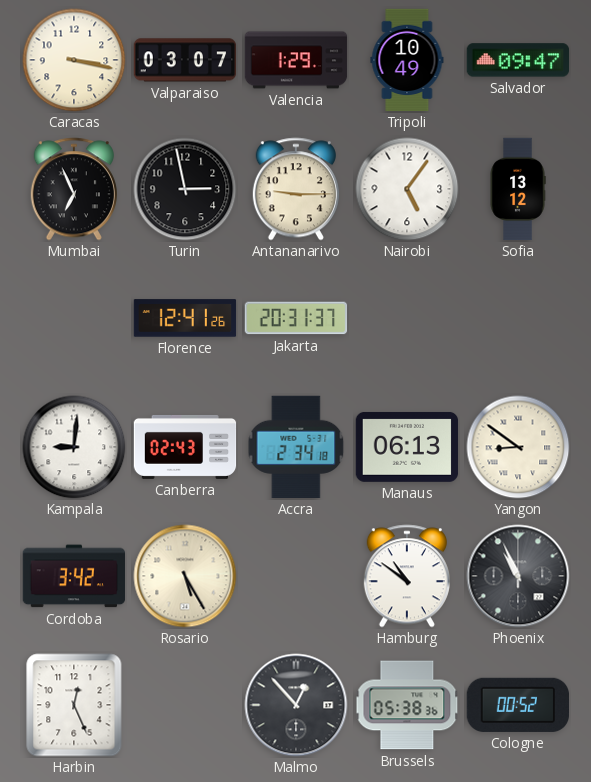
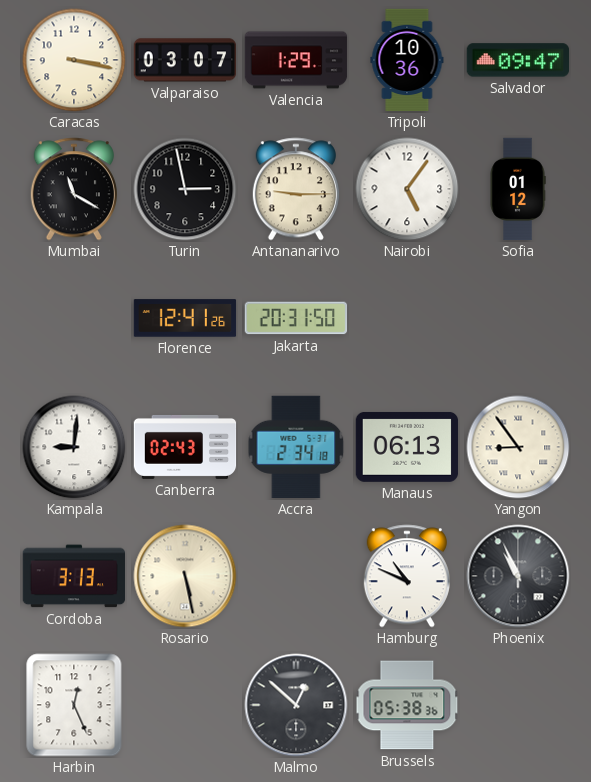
Tripoli: 10:49 -> 10:36
Mumbai: 6:56 -> 11:20
Sofia: 13:12 -> 01:12
Jakarta: 20:31:37 -> 20:31:50
Yangon: 8:51 -> 8:54
Cordoba: 3:42 -> 3:13
Rosario: 5:25 -> 5:28
Hamburg: 10:51 -> 10:49
Malmo: 12:53 -> 12:52
Cologne: 00:52 -> none
